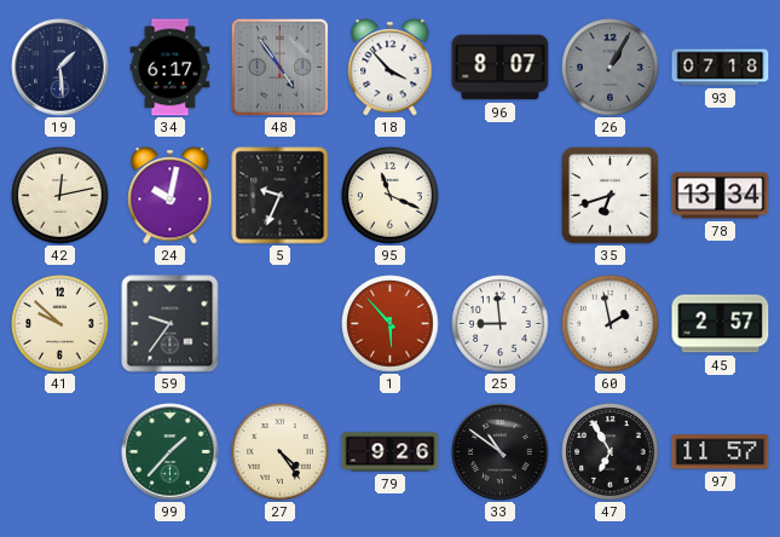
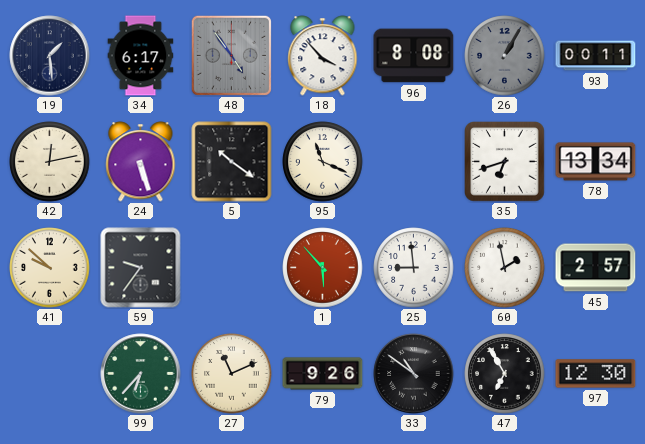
96: 8:07 -> 8:08
93: 07:18 -> 00:11
24: 10:02 -> 5:27
5: 9:34 -> 10:21
99: 1:37 -> 6:37
27: 4:24 -> 11:11
97: 11:57 -> 12:30
